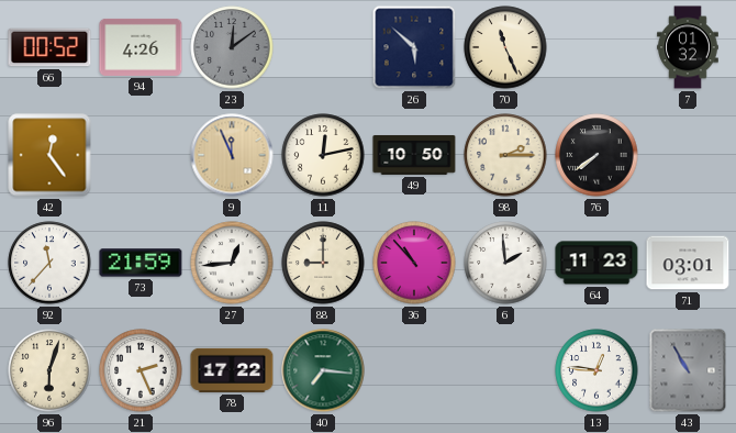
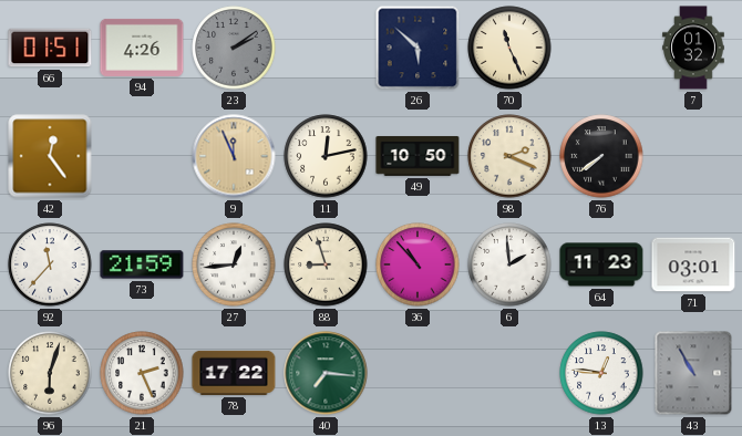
66: 00:52 -> 01:51
23: 12:09 -> 2:09
98: 2:15 -> 2:19
88: 9:00 -> 8:57
